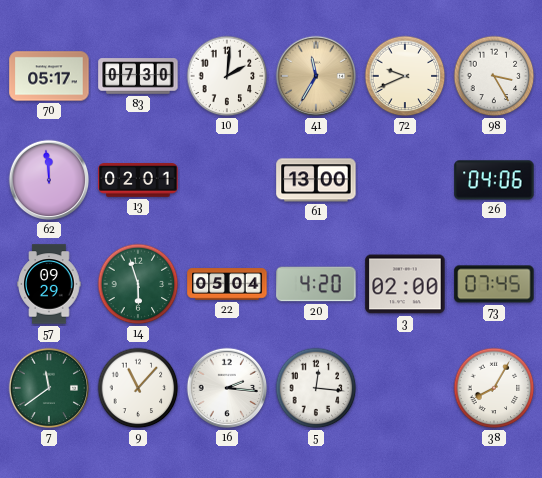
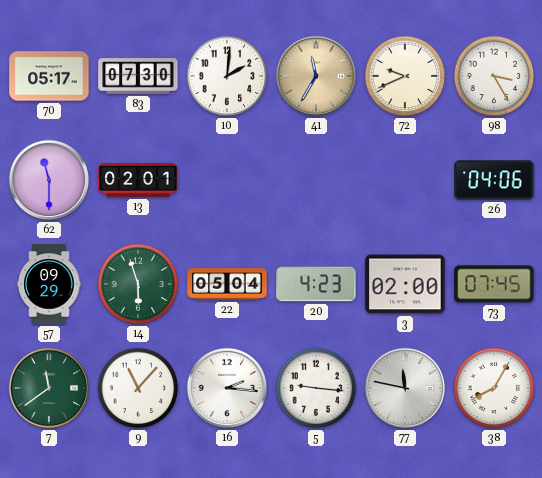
62: 11:59 -> 11:30
61: 13:00 -> none
20: 4:20 -> 4:23
5: 12:16 -> 9:16
77: none -> 11:47
